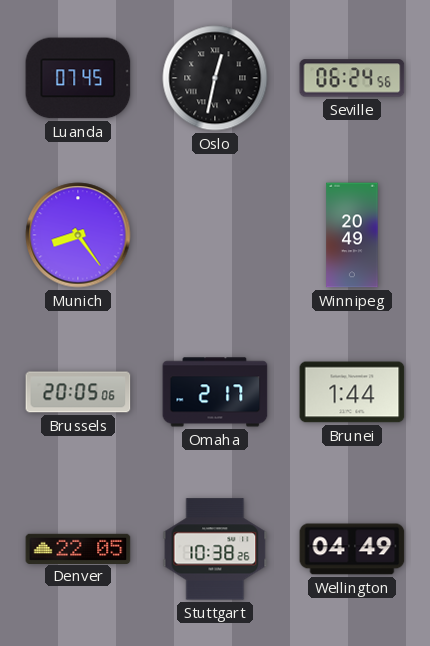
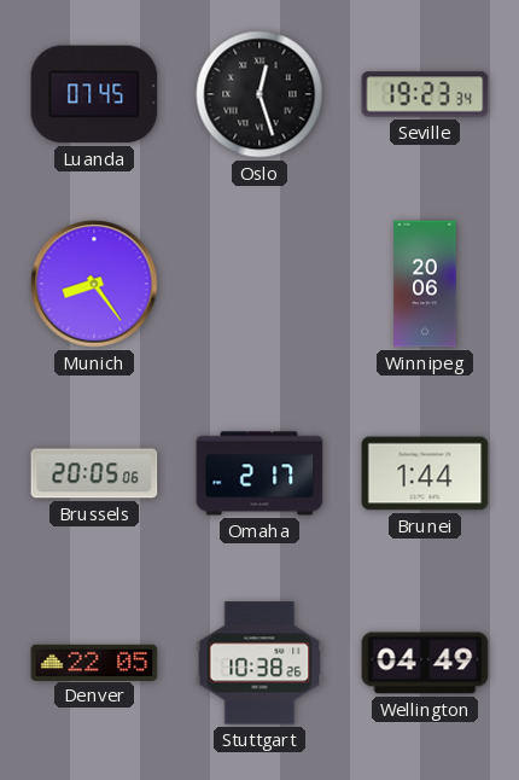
Oslo: 12:32 -> 12:27
Seville: 06:24 -> 19:23
Winnipeg: 20:49 -> 20:06
